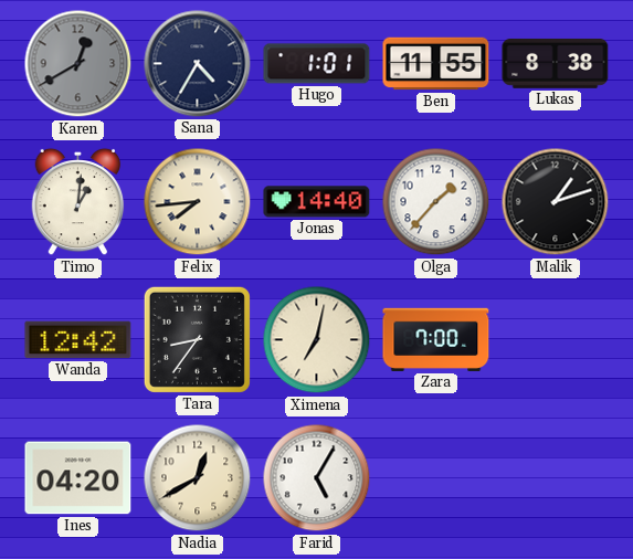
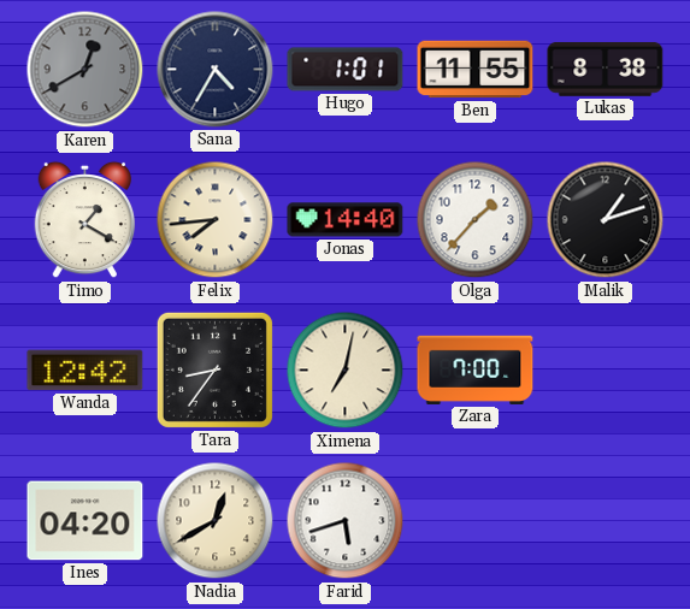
Timo: 1:01 -> 1:20
Farid: 5:05 -> 5:42
